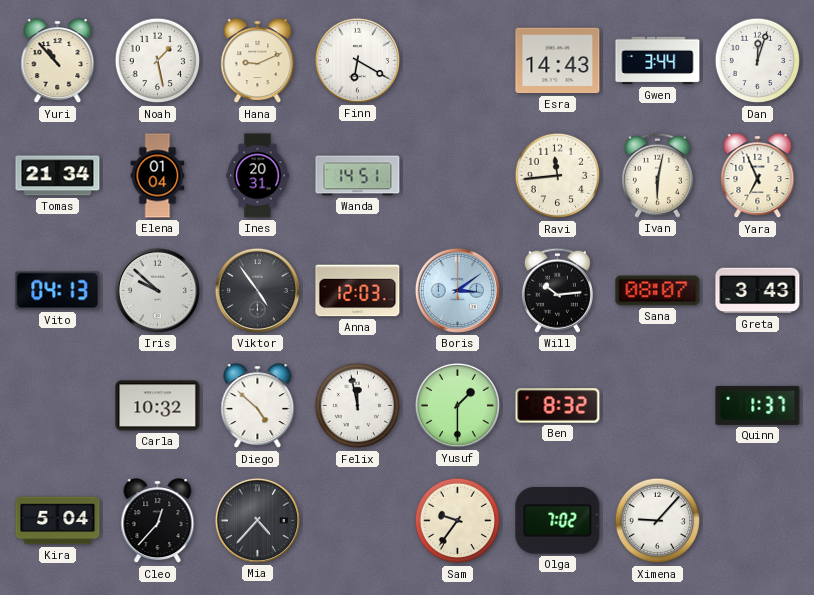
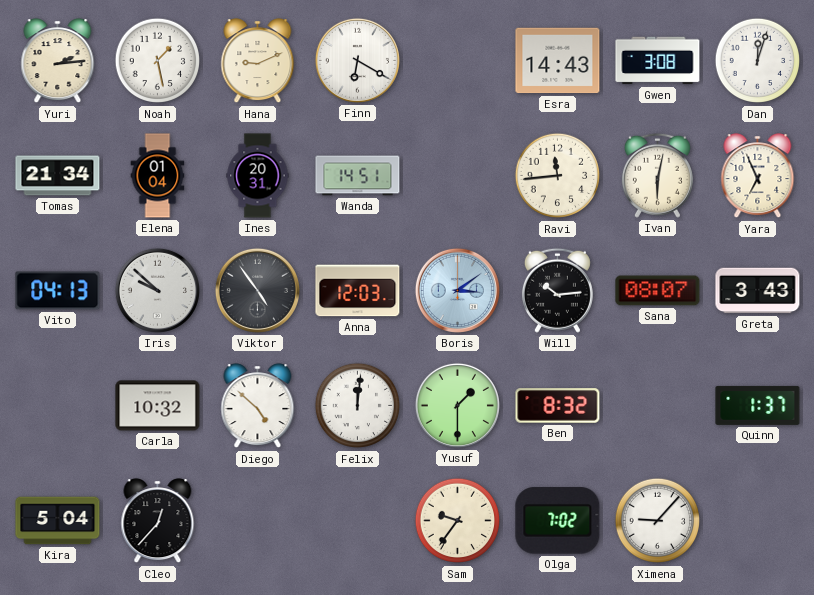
Yuri: 10:53 -> 2:14
Gwen: 3:44 -> 3:08
Felix: 11:58 -> 12:01
Mia: 4:37 -> none
